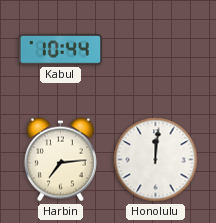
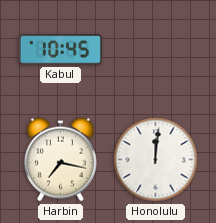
Kabul: 10:44 -> 10:45
Harbin: 7:14 -> 7:17
